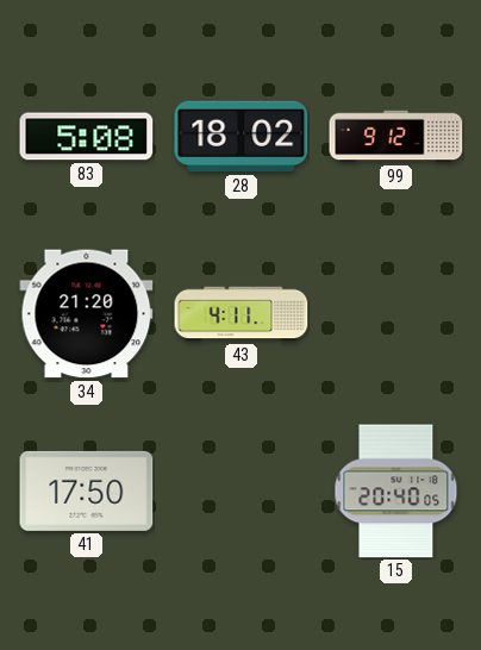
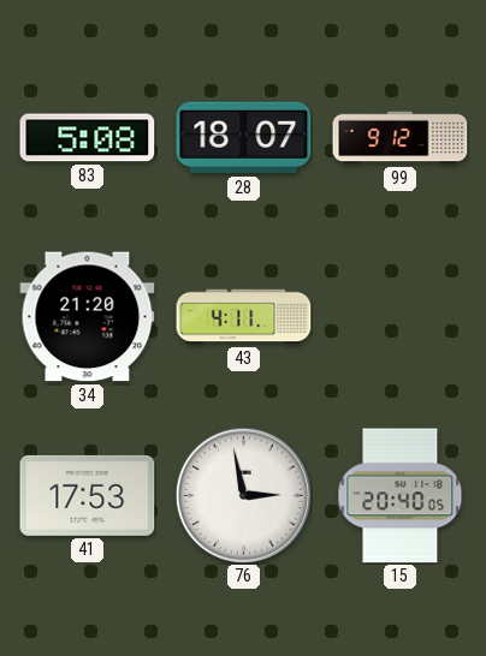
28: 18:02 -> 18:07
41: 17:50 -> 17:53
76: none -> 2:58
